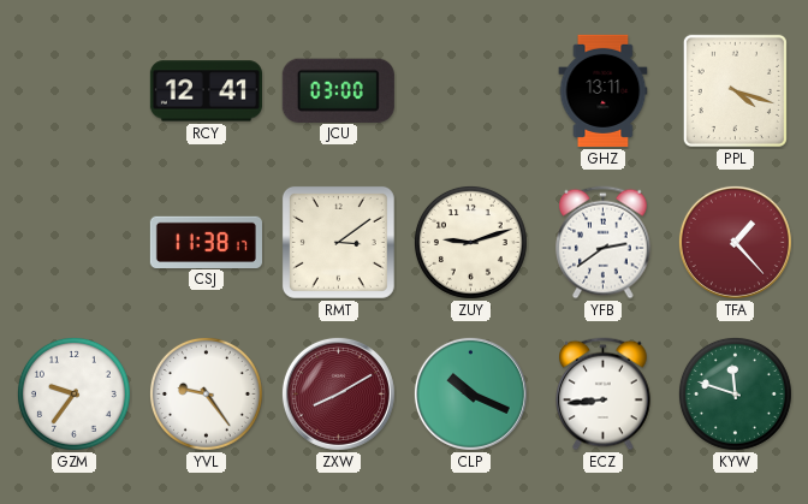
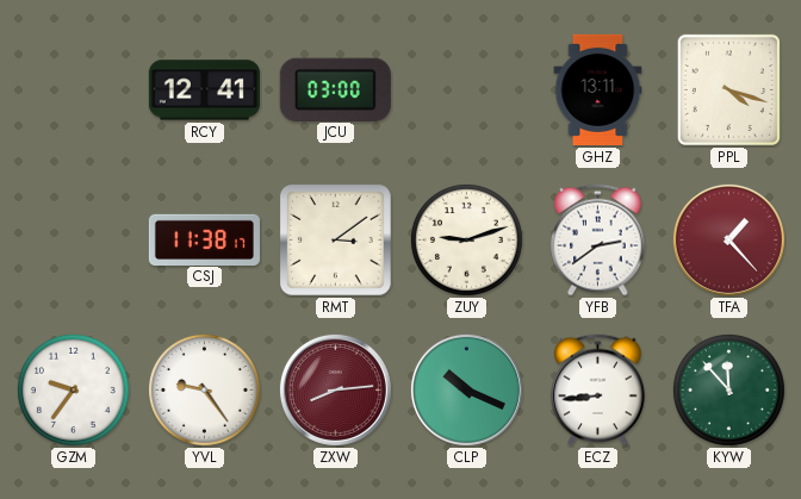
ZXW: 8:10 -> 8:14
KYW: 11:48 -> 11:53
